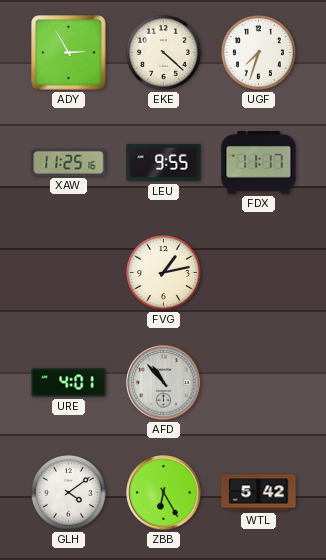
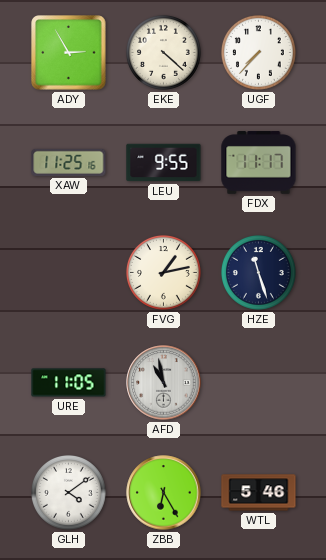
UGF: 7:33 -> 7:37
HZE: none -> 11:27
URE: 4:01 -> 11:05
AFD: 10:53 -> 10:58
WTL: 5:42 -> 5:46
